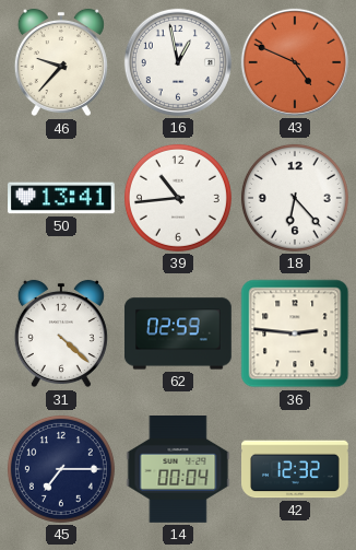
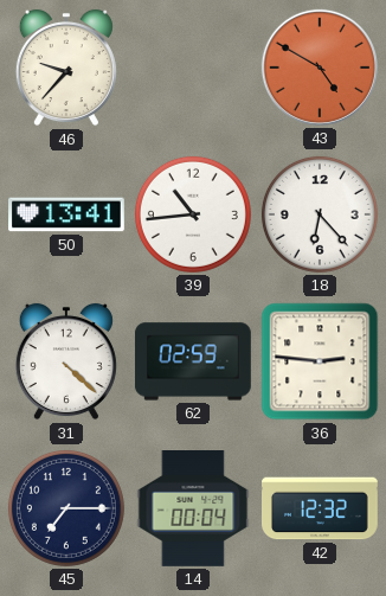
16: 12:58 -> none
43: 4:49 -> 4:50
